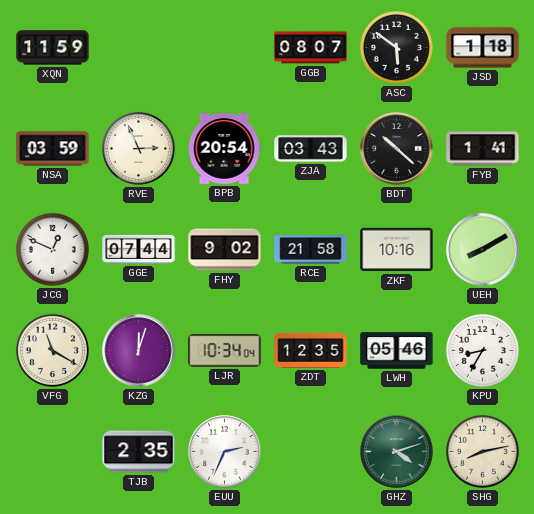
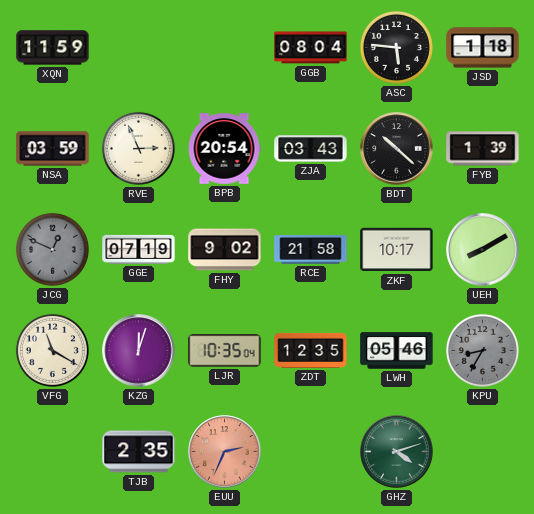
GGB: 08:07 -> 08:04
ASC: 5:51 -> 5:46
FYB: 1:41 -> 1:39
JCG dial: white -> grey
GGE: 07:44 -> 07:19
ZKF: 10:16 -> 10:17
LJR: 10:34 -> 10:35
KPU dial: white -> grey
EUU dial: white -> salmon
SHG: 8:13 -> none
